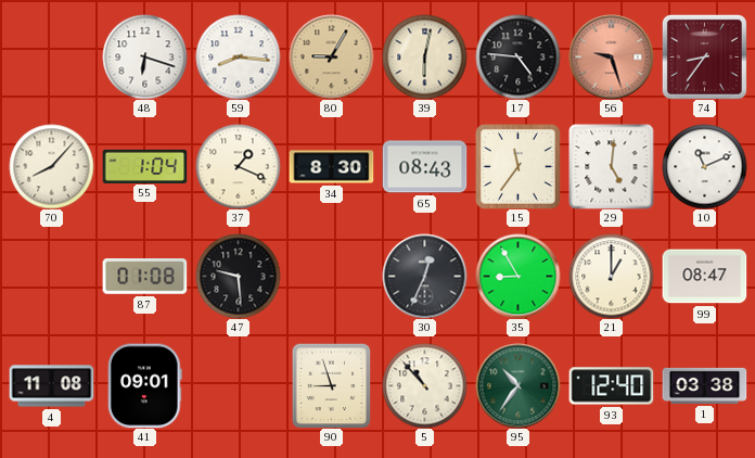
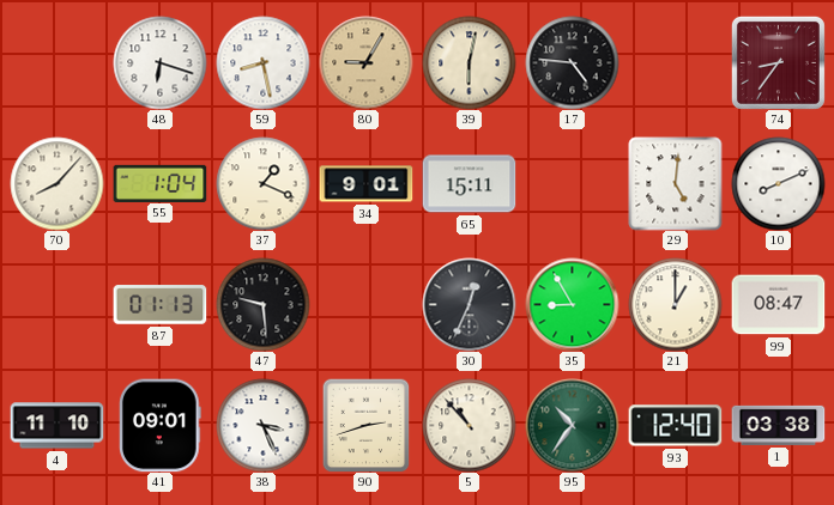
59: 8:16 -> 8:28
56: 9:27 -> none
34: 8:30 -> 9:01
65: 08:43 -> 15:11
15: 11:36 -> none
10: 11:11 -> 8:11
87: 01:08 -> 01:13
4: 11:08 -> 11:10
38: none -> 3:26
90: 8:57 -> 2:42
